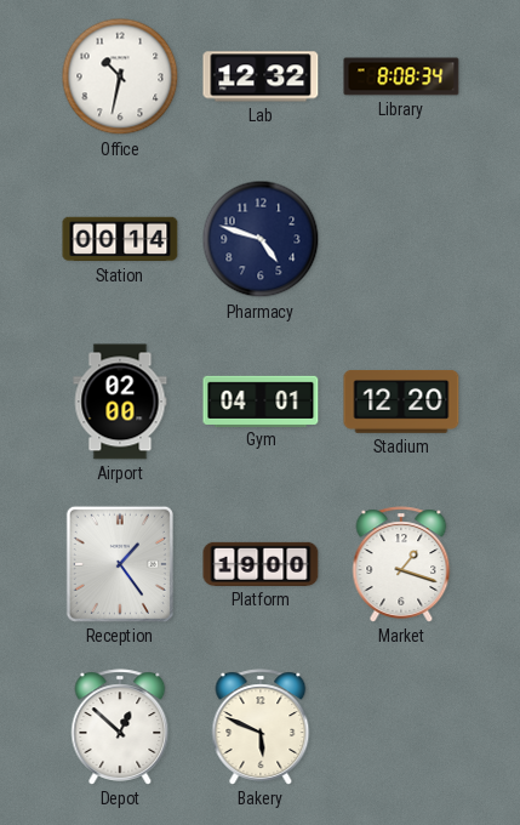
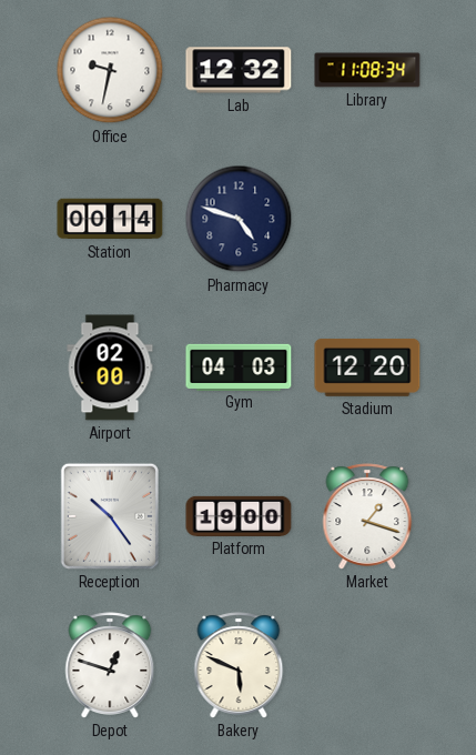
Office: 10:32 -> 9:32
Library: 8:08 -> 11:08
Gym: 04:01 -> 04:03
Reception: 1:24 -> 10:24
Depot: 12:52 -> 12:48
